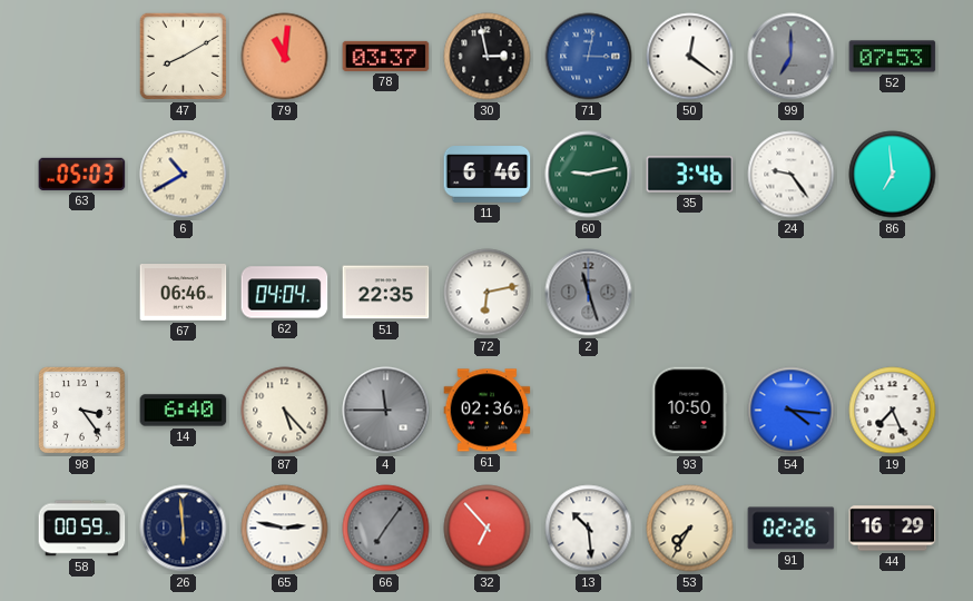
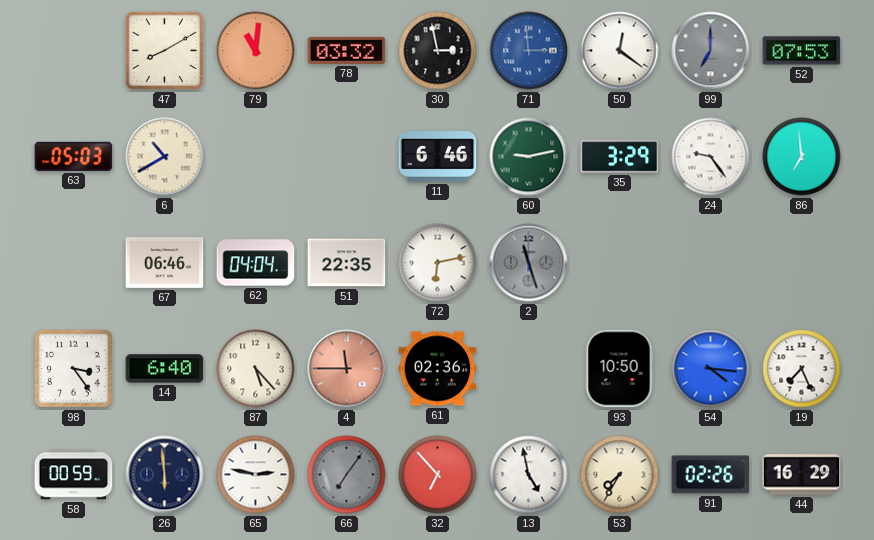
78: 03:37 -> 03:32
71: 3:02 -> 2:59
35: 3:46 -> 3:29
4 dial: grey -> salmon
13: 10:29 -> 4:58
